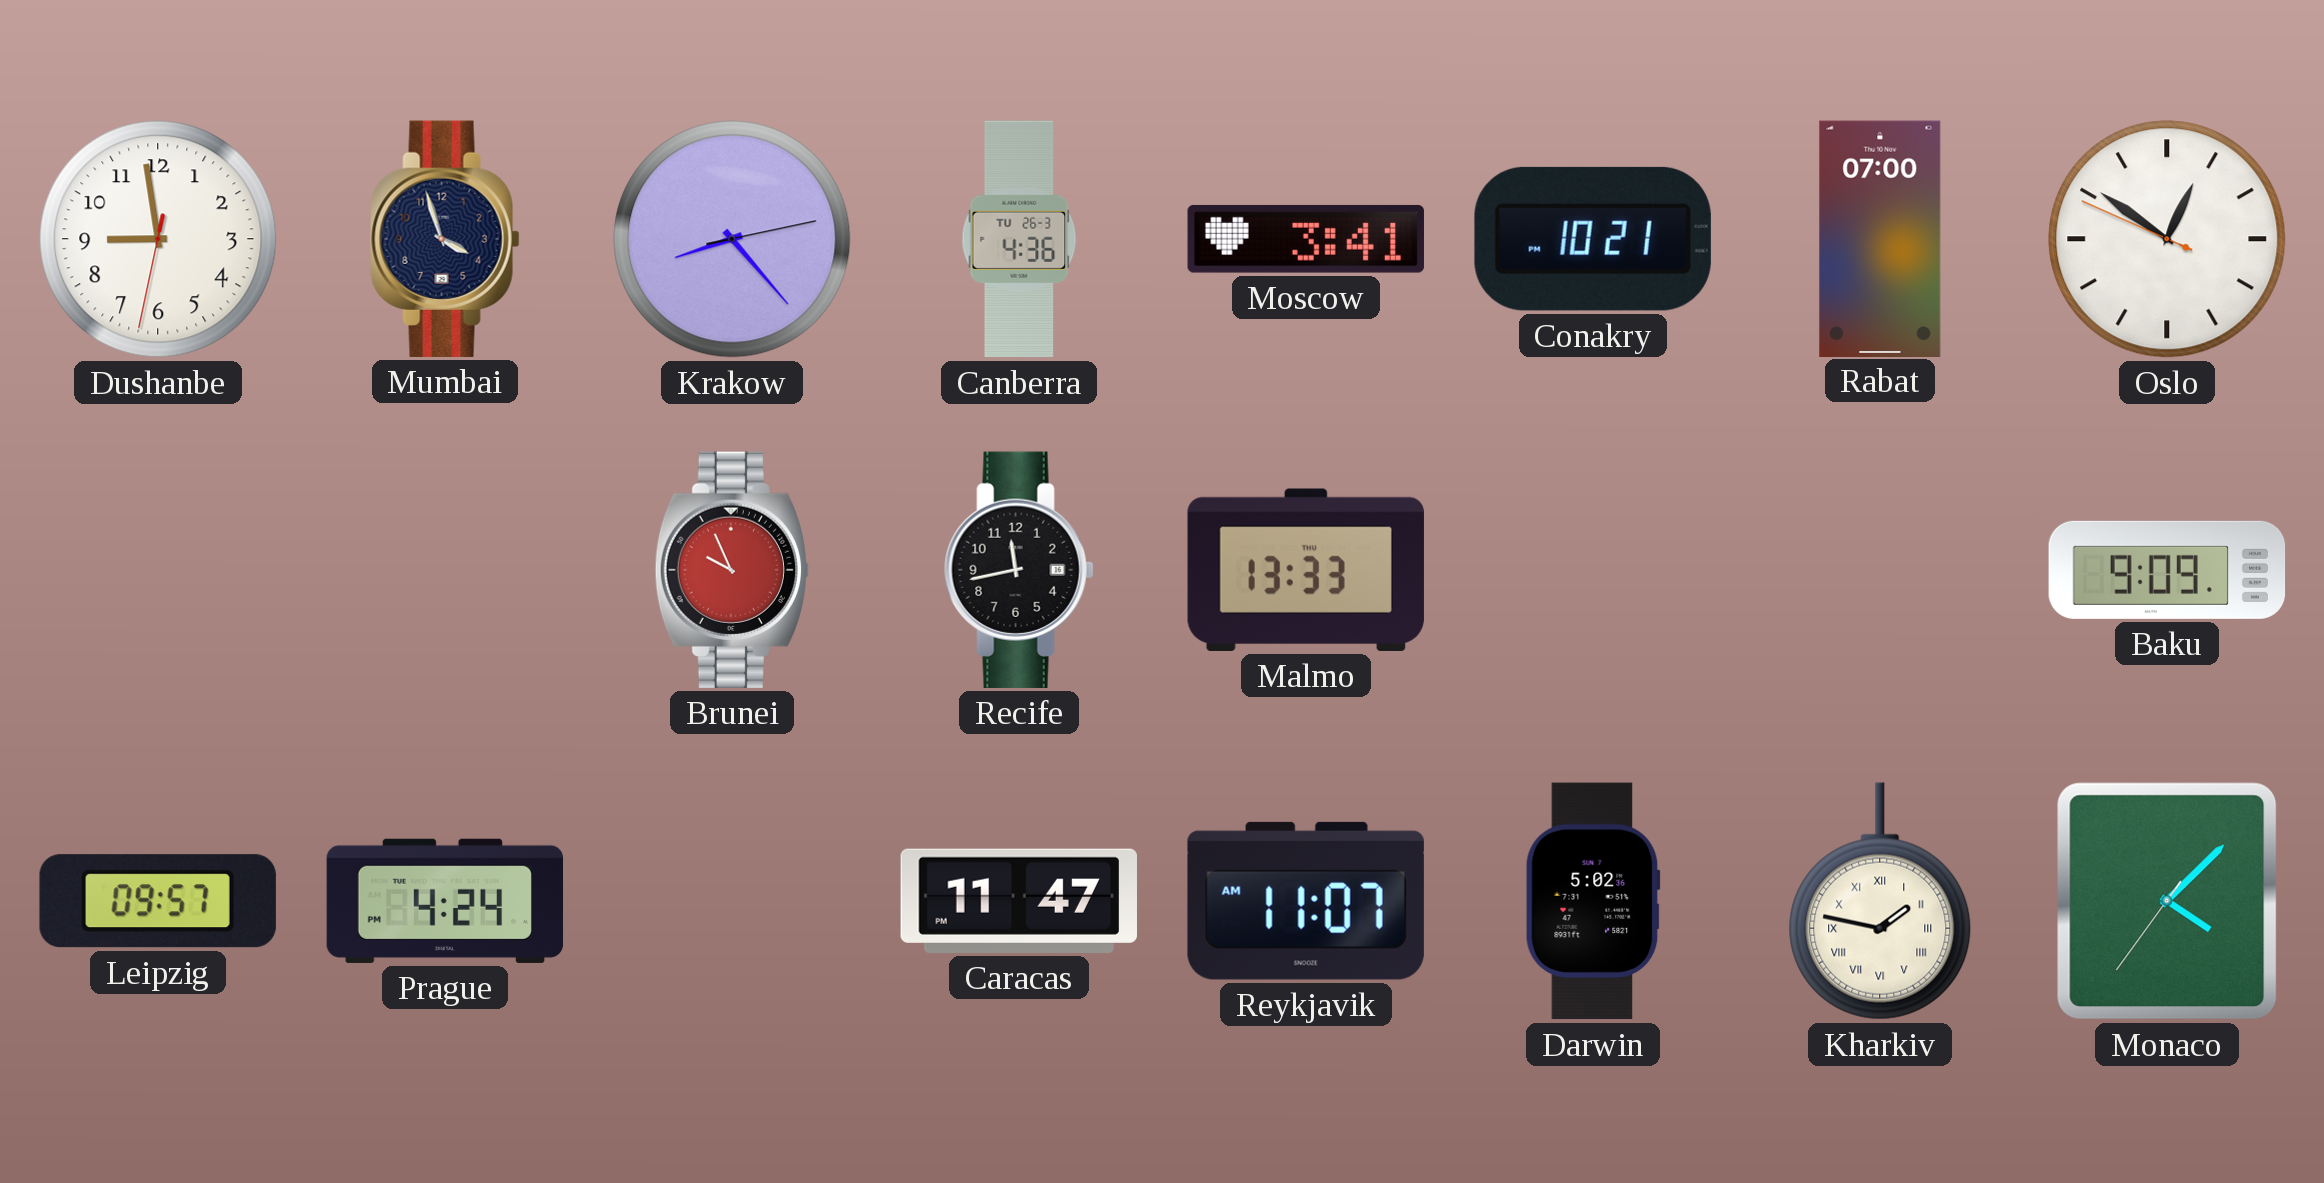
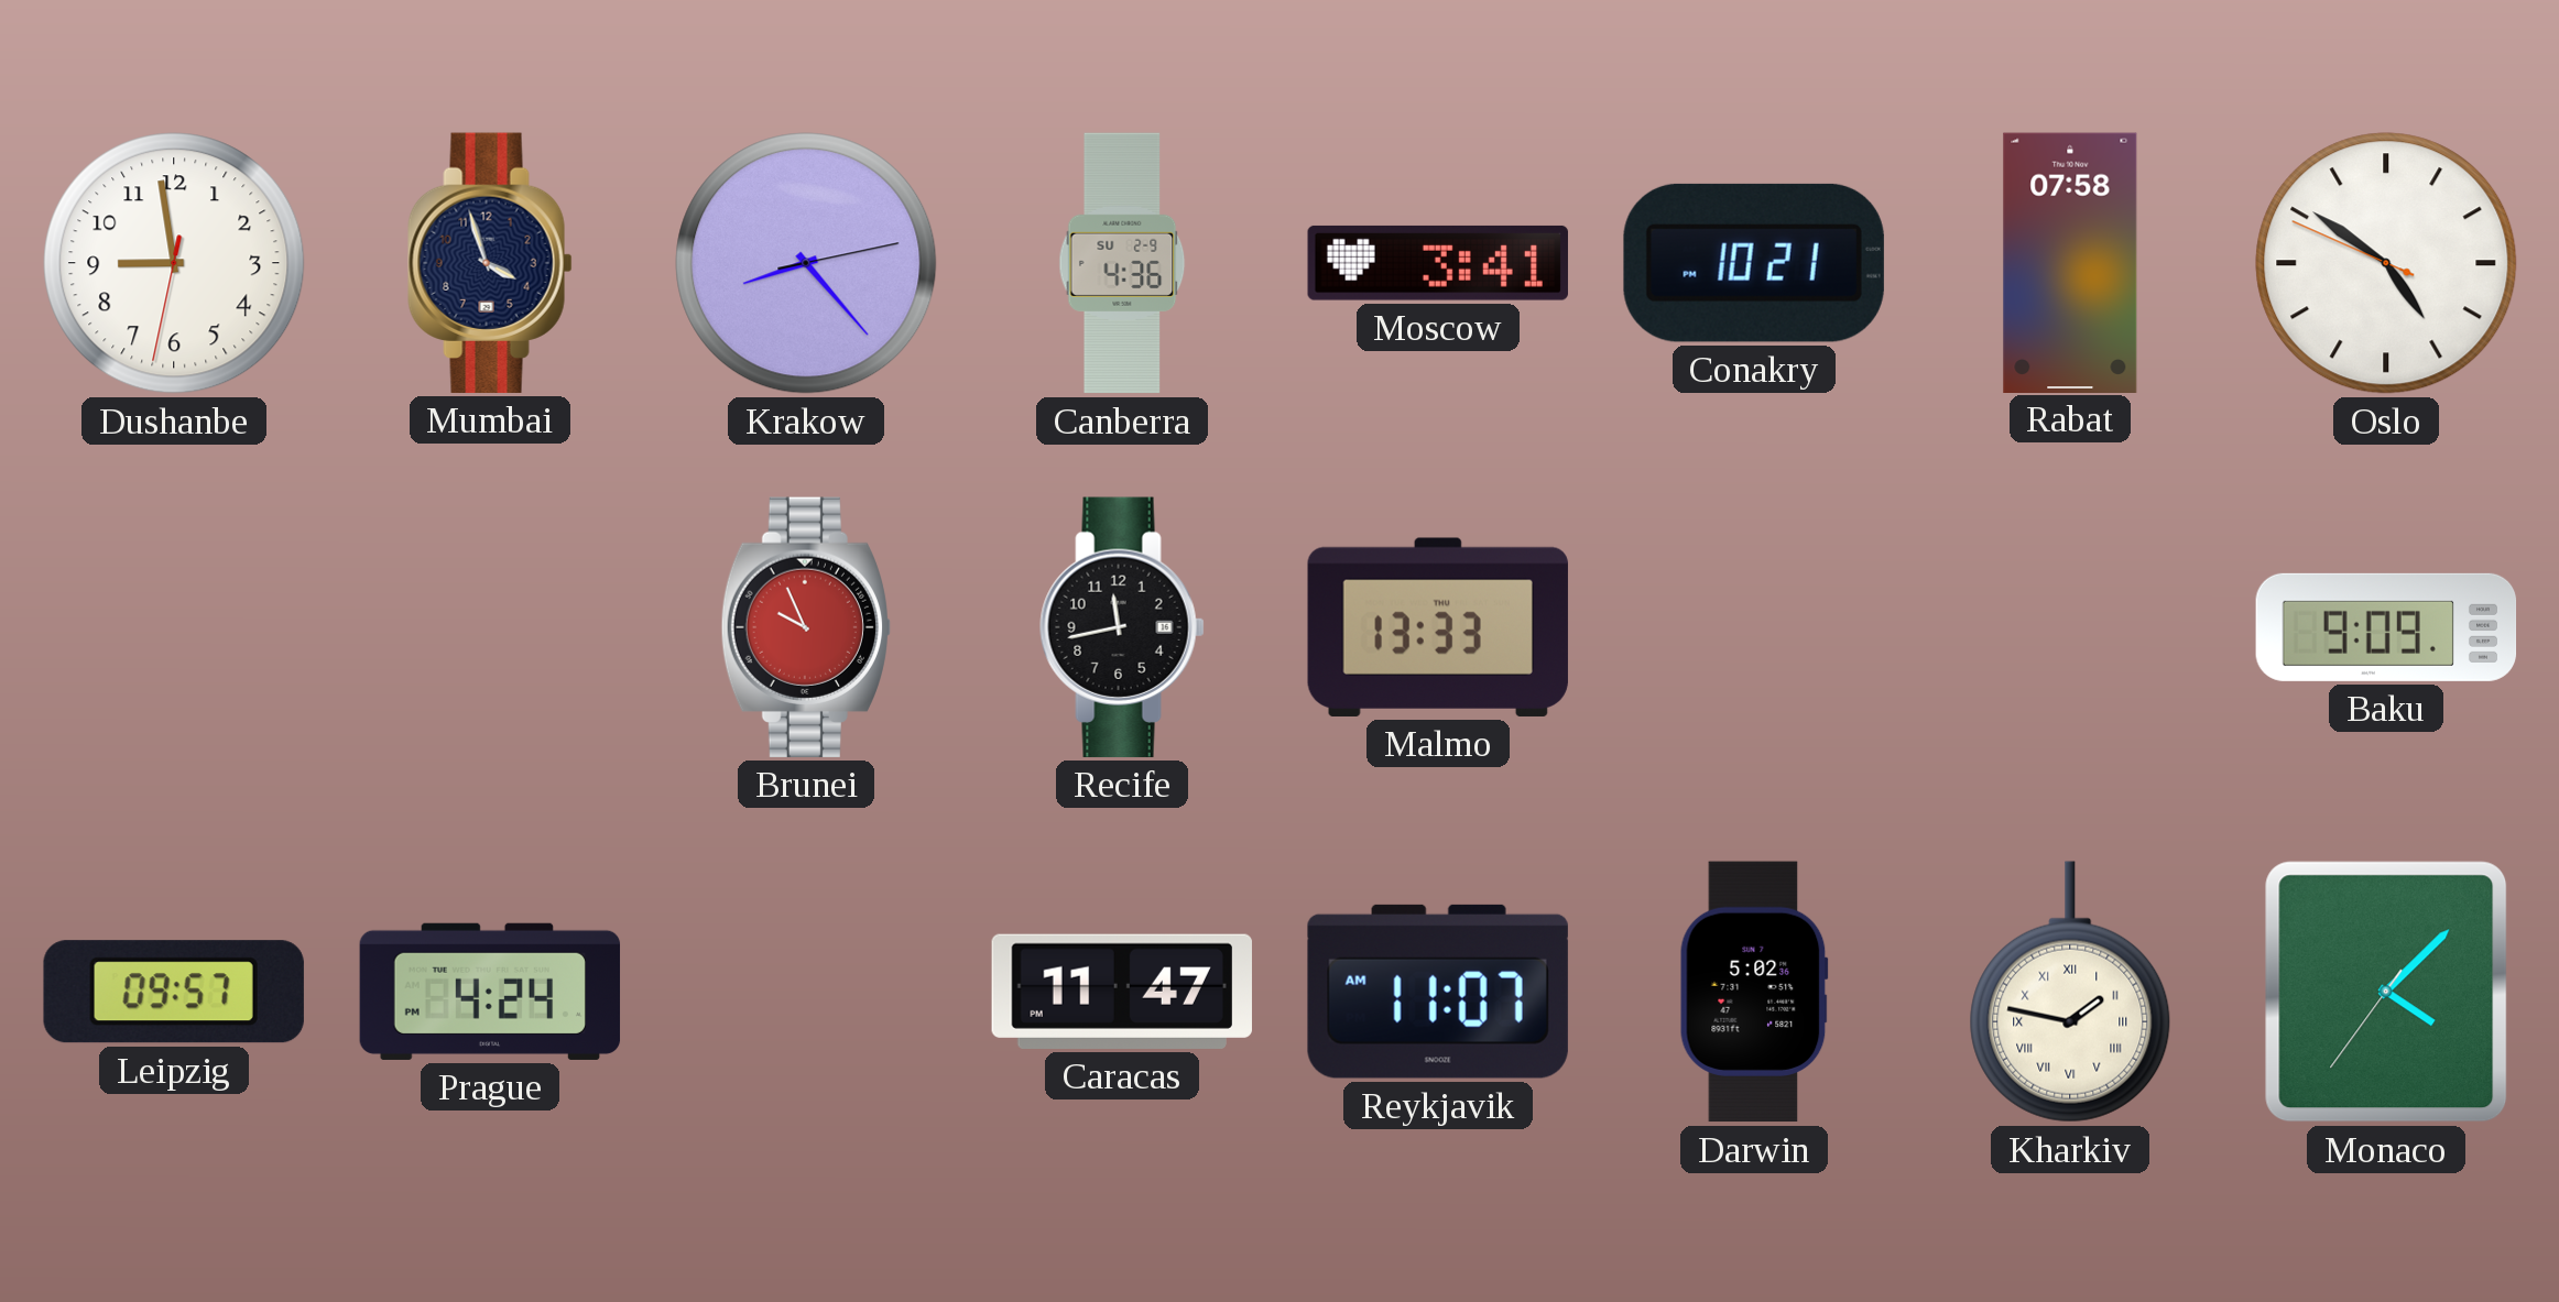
Canberra date: TU 26-3 -> SU 2-9
Rabat: 07:00 -> 07:58
Oslo: 12:50 -> 4:50
